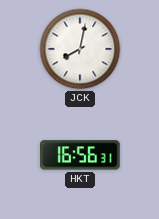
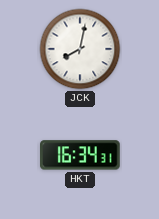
HKT: 16:56 -> 16:34
